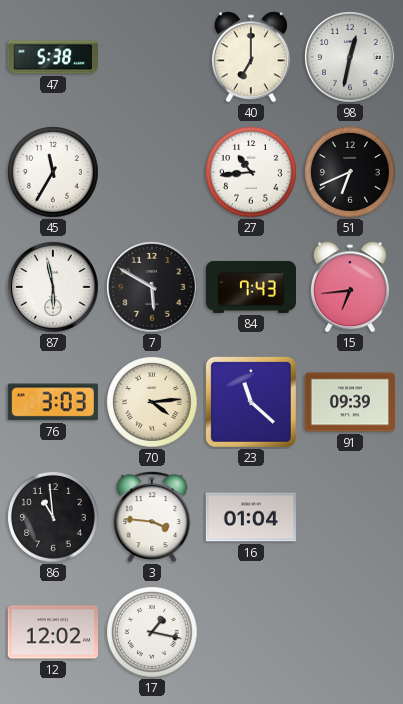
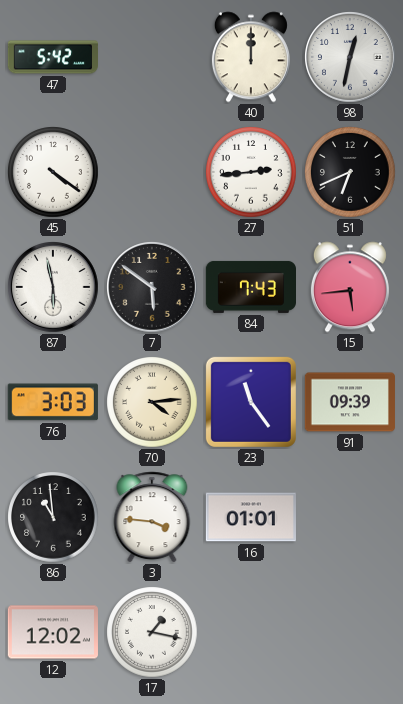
47: 5:38 -> 5:42
40: 7:00 -> 12:00
45: 11:35 -> 4:21
27: 10:44 -> 2:44
7: 5:50 -> 5:51
15: 6:44 -> 5:44
23: 11:22 -> 11:24
16: 01:04 -> 01:01
